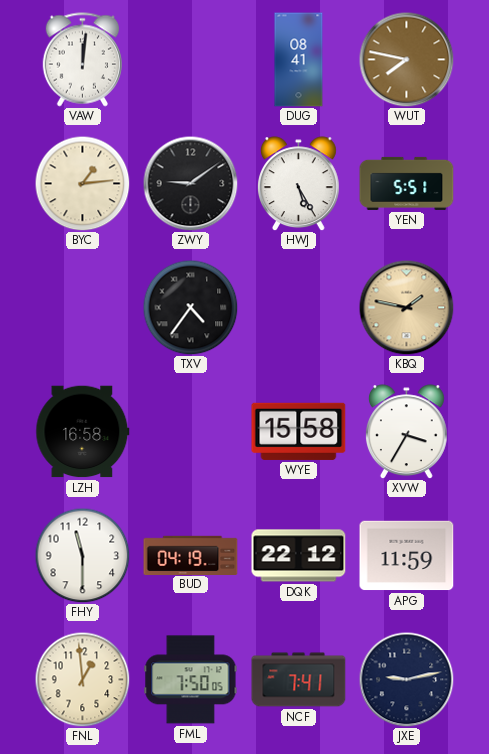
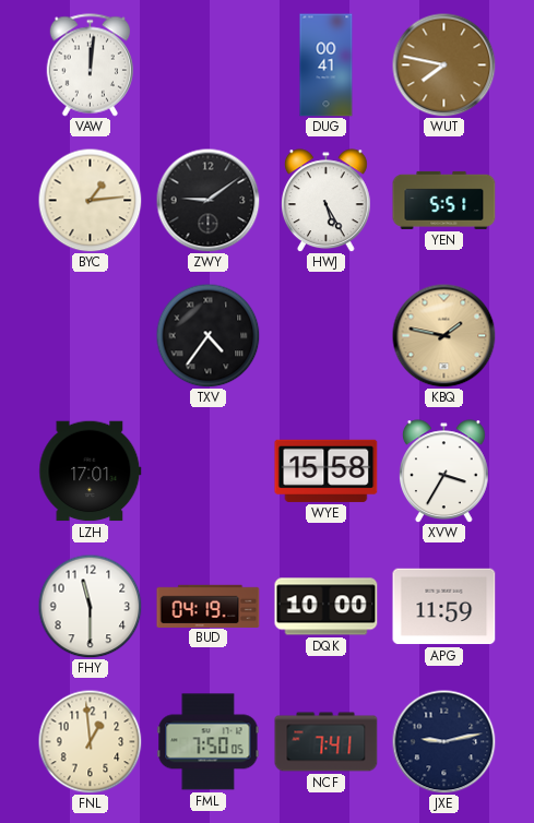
DUG: 08:41 -> 00:41
LZH: 16:58 -> 17:01
DQK: 22:12 -> 10:00
